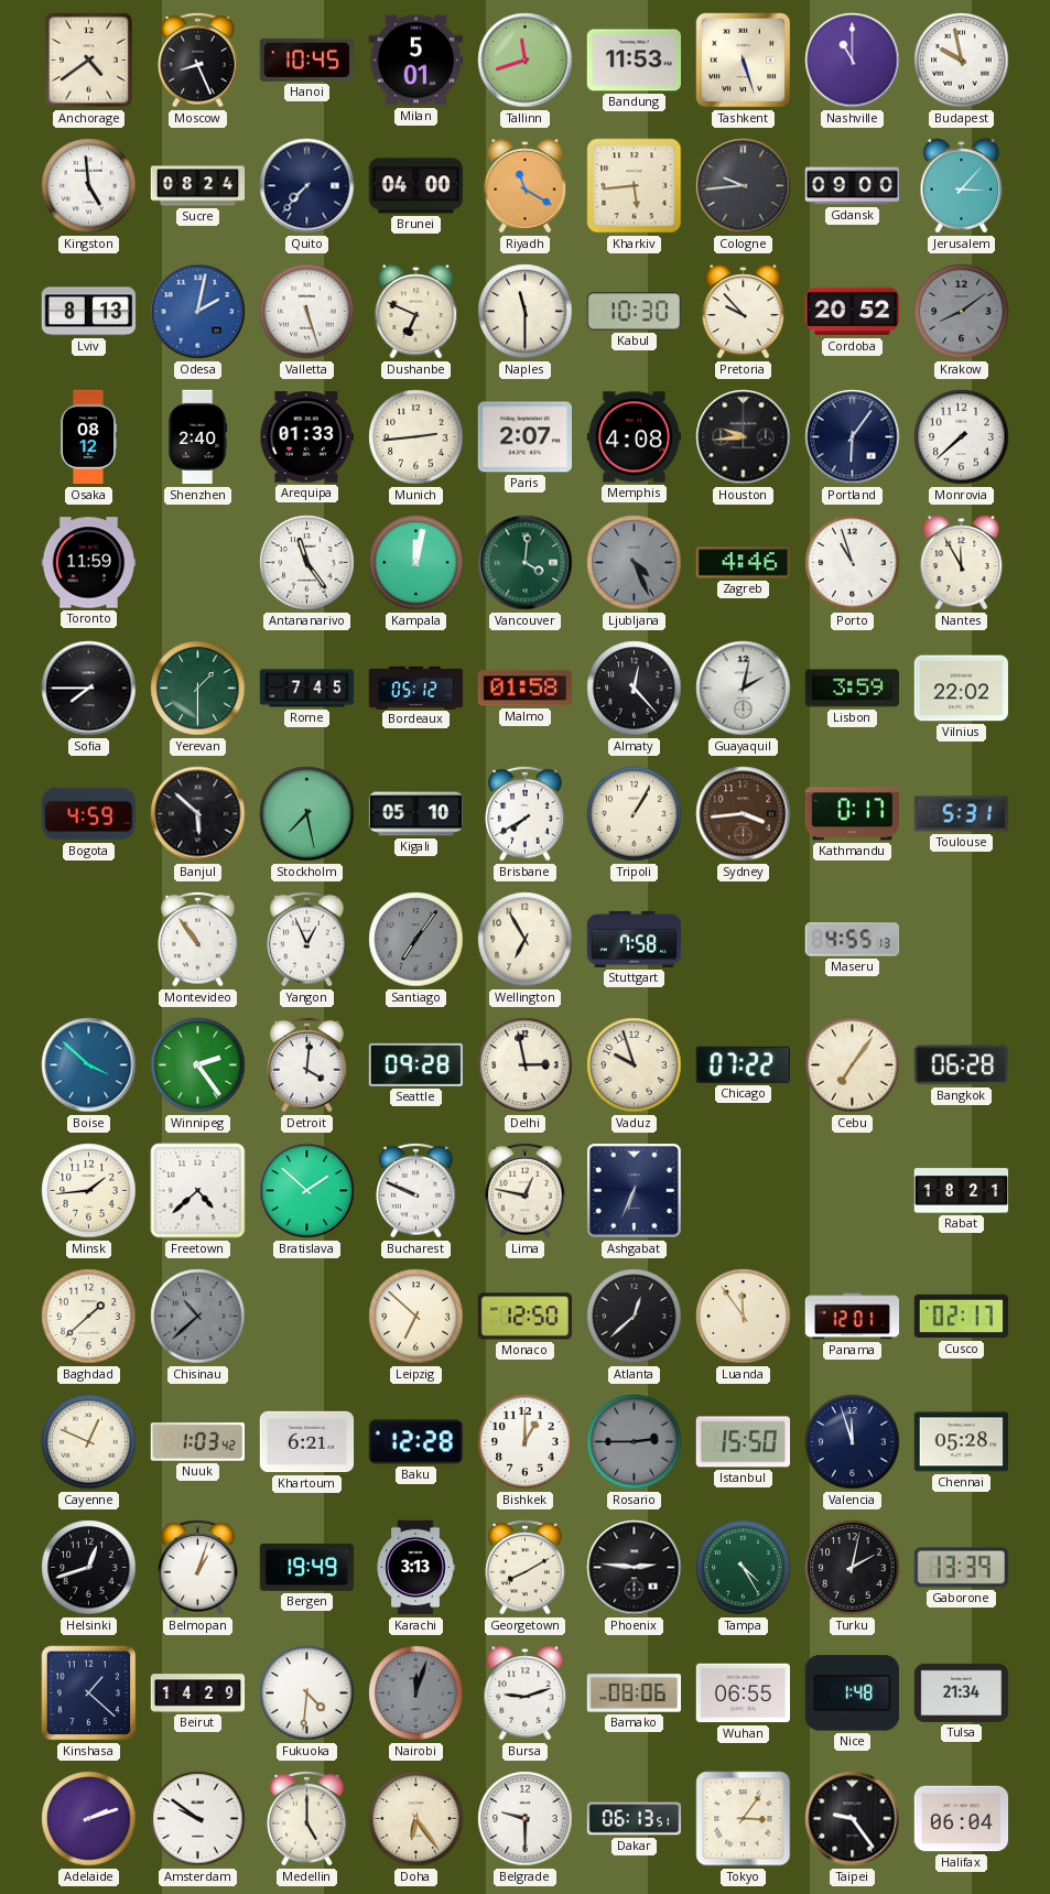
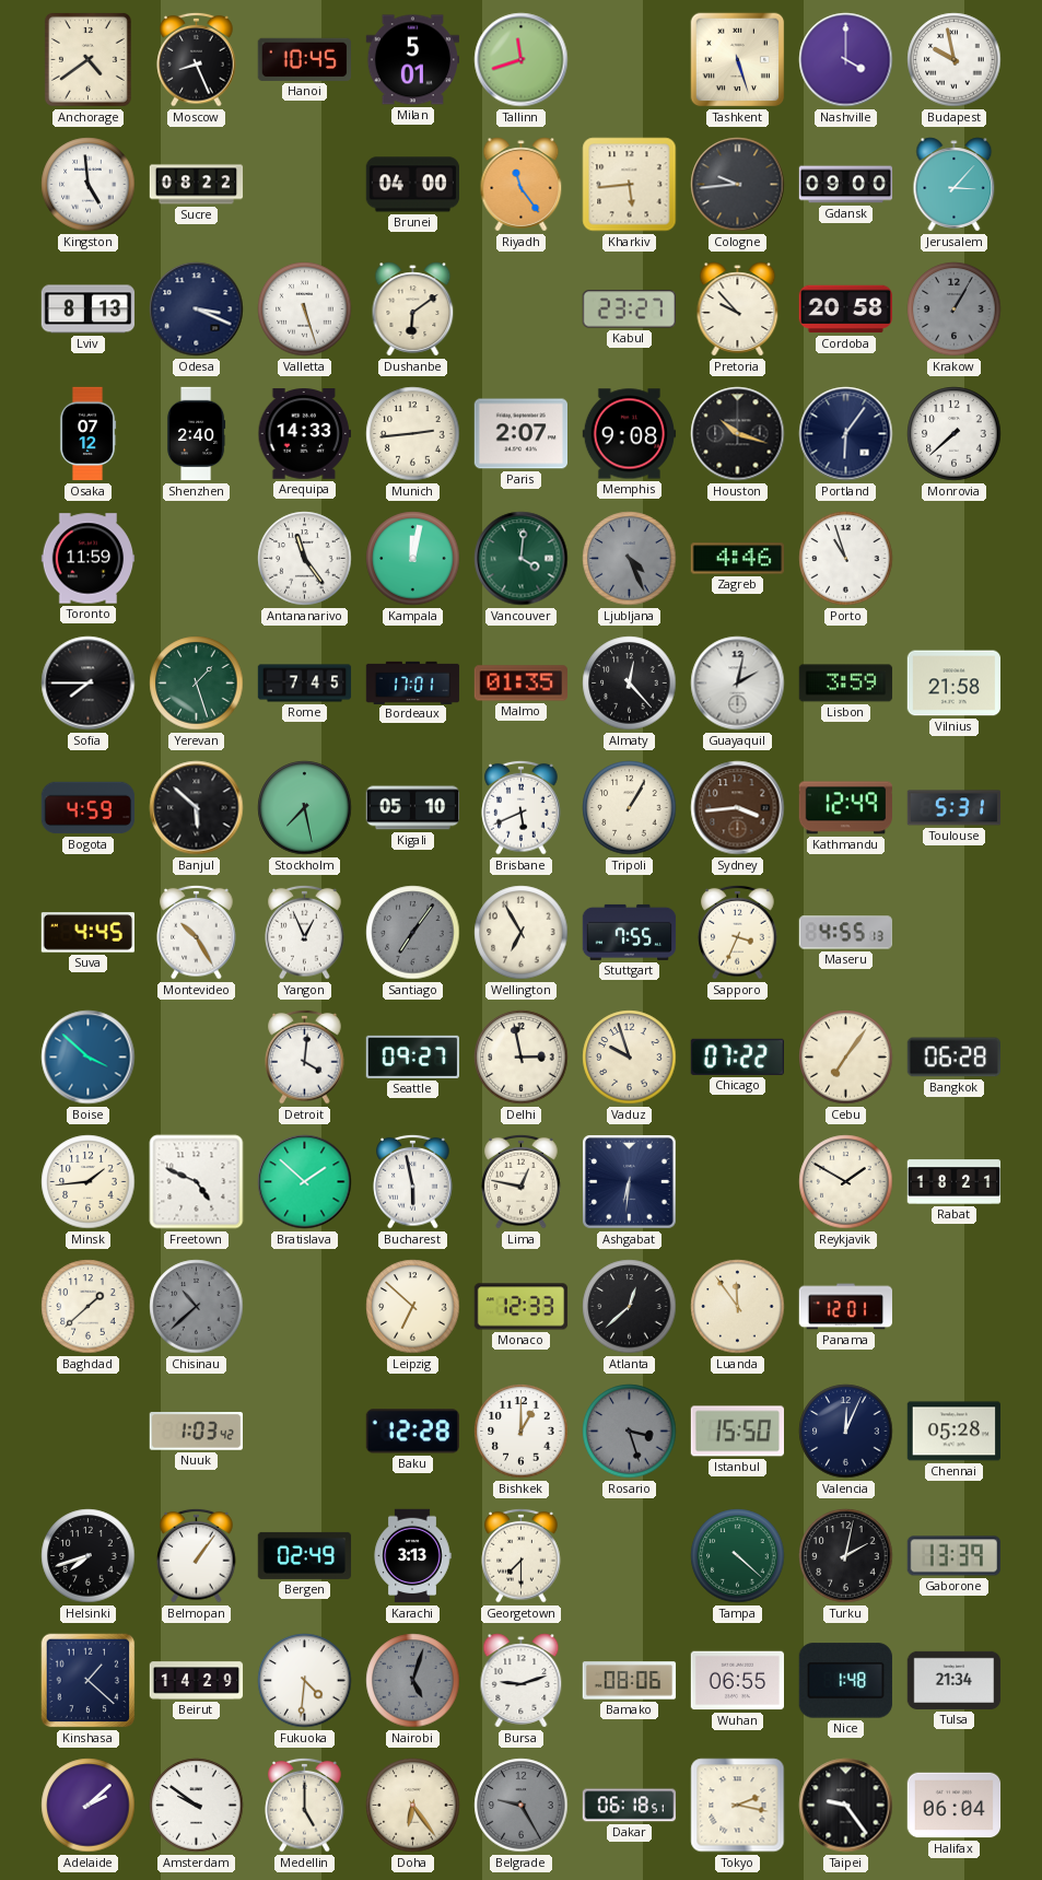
Bandung: 11:53 -> none
Nashville: 11:00 -> 4:00
Sucre: 08:24 -> 08:22
Quito: 7:37 -> none
Riyadh: 11:20 -> 11:24
Odesa: 2:02 -> 3:19
Odesa dial: blue -> navy
Dushanbe: 6:49 -> 6:09
Naples: 11:30 -> none
Kabul: 10:30 -> 23:27
Cordoba: 20:52 -> 20:58
Krakow: 8:09 -> 1:05
Osaka: 08:12 -> 07:12
Arequipa: 01:33 -> 14:33
Memphis: 4:08 -> 9:08
Houston: 9:44 -> 10:18
Nantes: 11:55 -> none
Yerevan: 1:30 -> 1:27
Bordeaux: 05:12 -> 17:01
Malmo: 01:58 -> 01:35
Vilnius: 22:02 -> 21:58
Brisbane: 7:40 -> 5:41
Kathmandu: 0:17 -> 12:49
Suva: none -> 4:45
Montevideo: 10:54 -> 10:25
Stuttgart: 7:58 -> 7:55
Sapporo: none -> 3:34
Winnipeg: 2:24 -> none
Seattle: 09:28 -> 09:27
Freetown: 4:38 -> 4:49
Bucharest: 9:49 -> 5:58
Ashgabat: 6:34 -> 6:31
Reykjavik: none -> 1:50
Monaco: 12:50 -> 12:33
Cusco: 02:17 -> none
Cayenne: 12:49 -> none
Khartoum: 6:21 -> none
Rosario: 2:45 -> 3:27
Valencia: 11:57 -> 12:04
Helsinki: 12:42 -> 7:42
Belmopan: 1:03 -> 1:06
Bergen: 19:49 -> 02:49
Georgetown: 8:10 -> 7:30
Phoenix: 2:46 -> none
Tampa: 4:25 -> 4:22
Nairobi: 12:03 -> 5:03
Adelaide: 2:12 -> 2:08
Belgrade: 9:30 -> 9:25
Belgrade dial: white -> grey
Dakar: 06:13 -> 06:18
Tokyo: 3:06 -> 2:17
